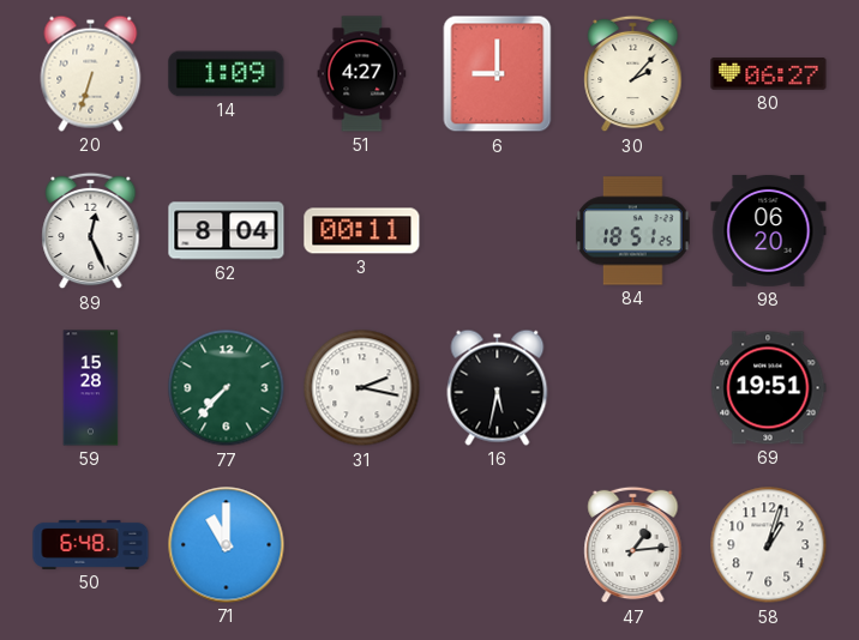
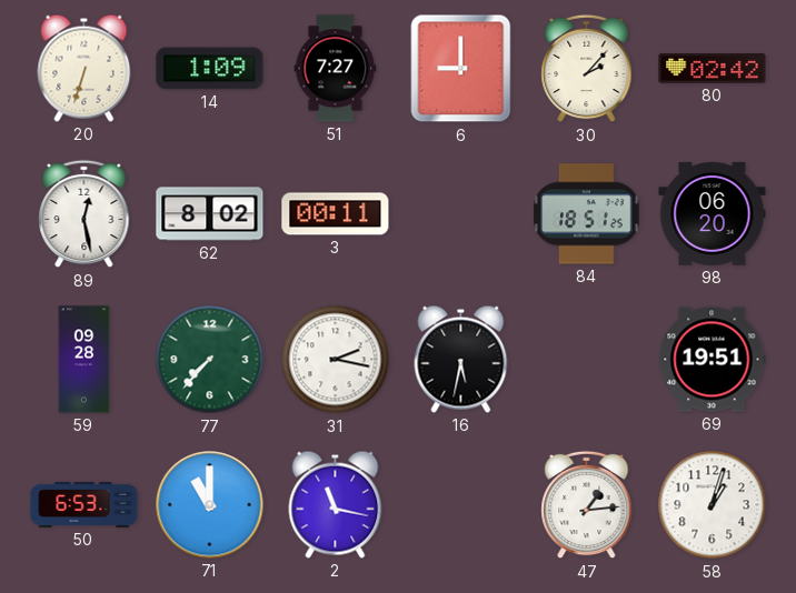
51: 4:27 -> 7:27
80: 06:27 -> 02:42
89: 12:26 -> 12:28
62: 8:04 -> 8:02
59: 15:28 -> 09:28
50: 6:48 -> 6:53
2: none -> 11:17
